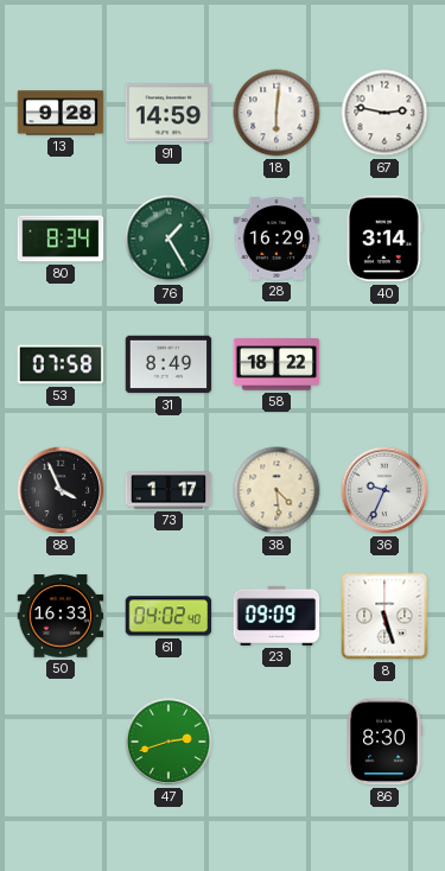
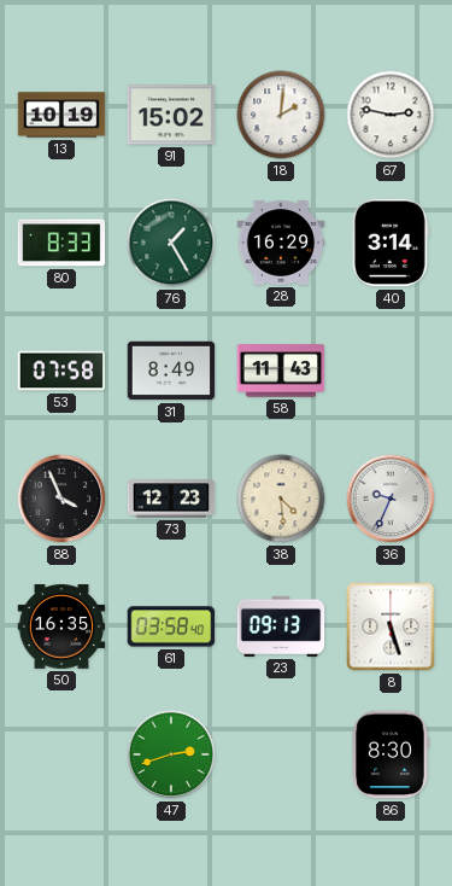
13: 9:28 -> 10:19
91: 14:59 -> 15:02
18: 6:01 -> 2:01
80: 8:34 -> 8:33
58: 18:22 -> 11:43
73: 1:17 -> 12:23
50: 16:33 -> 16:35
61: 04:02 -> 03:58
23: 09:09 -> 09:13
